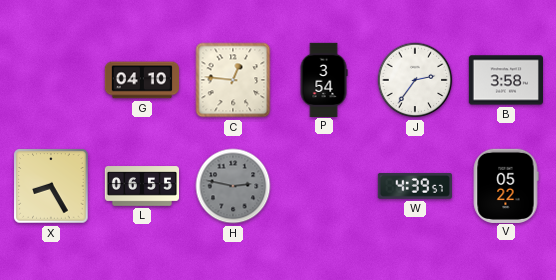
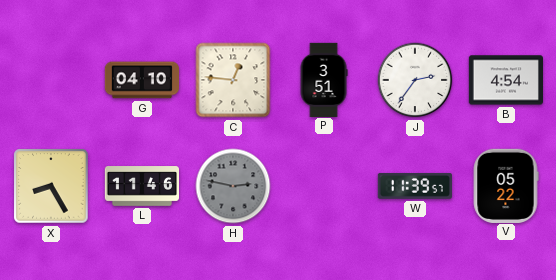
P: 3:54 -> 3:51
B: 3:58 -> 4:54
L: 06:55 -> 11:46
W: 4:39 -> 11:39
